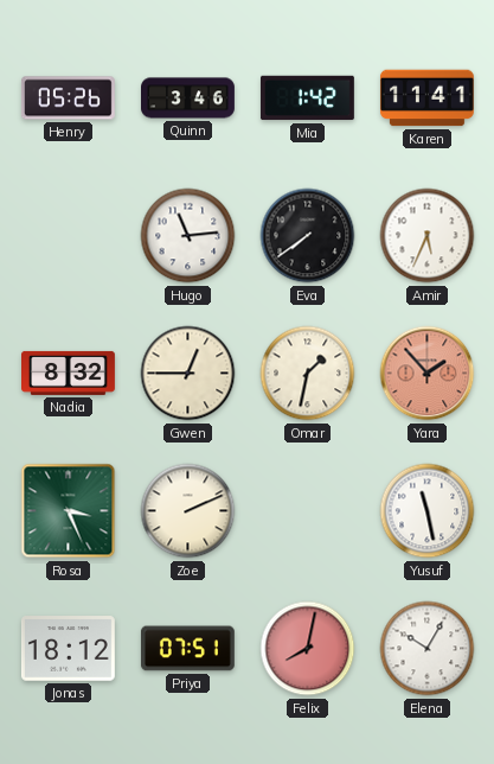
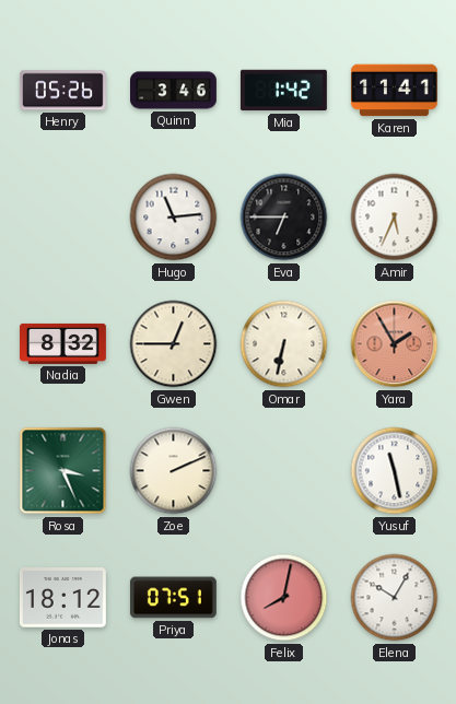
Eva: 7:39 -> 6:45
Omar: 1:32 -> 6:32
Yara: 1:53 -> 1:55
